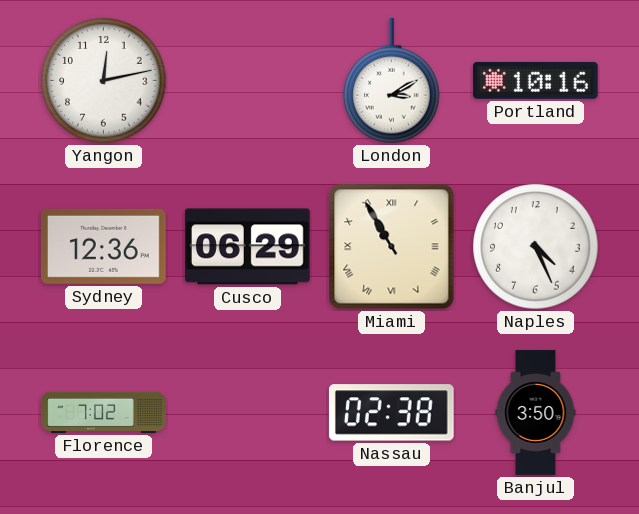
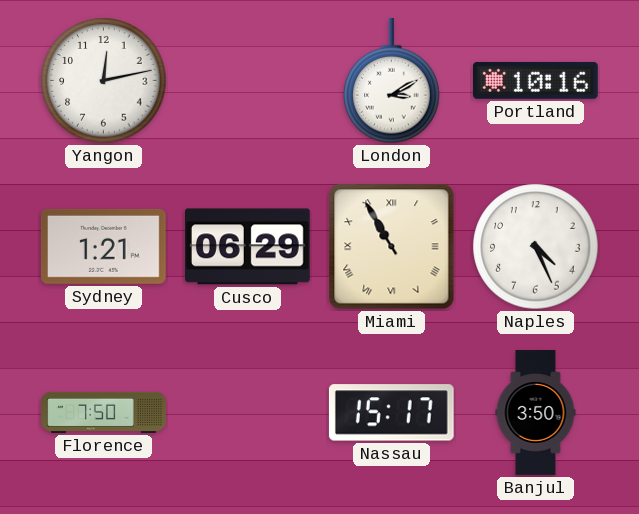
Sydney: 12:36 -> 1:21
Florence: 7:02 -> 7:50
Nassau: 02:38 -> 15:17
